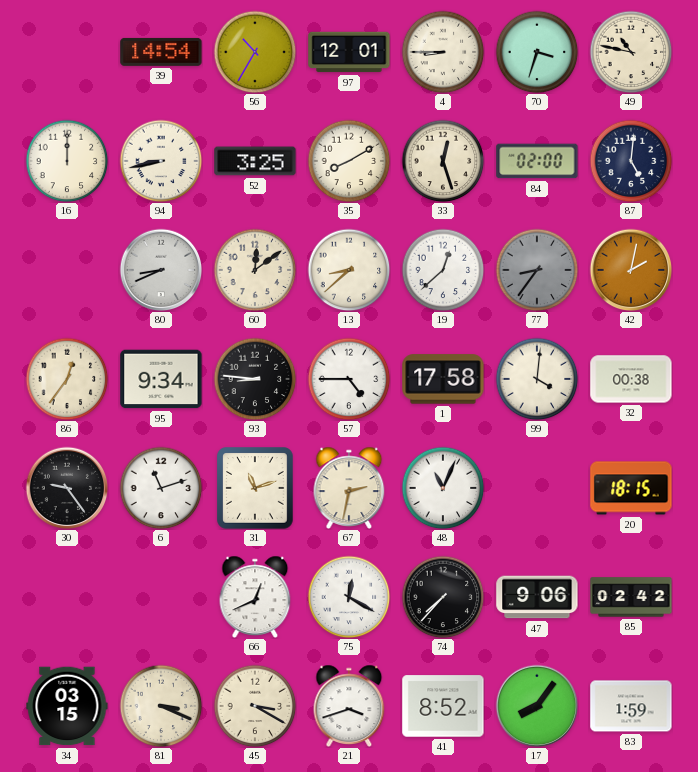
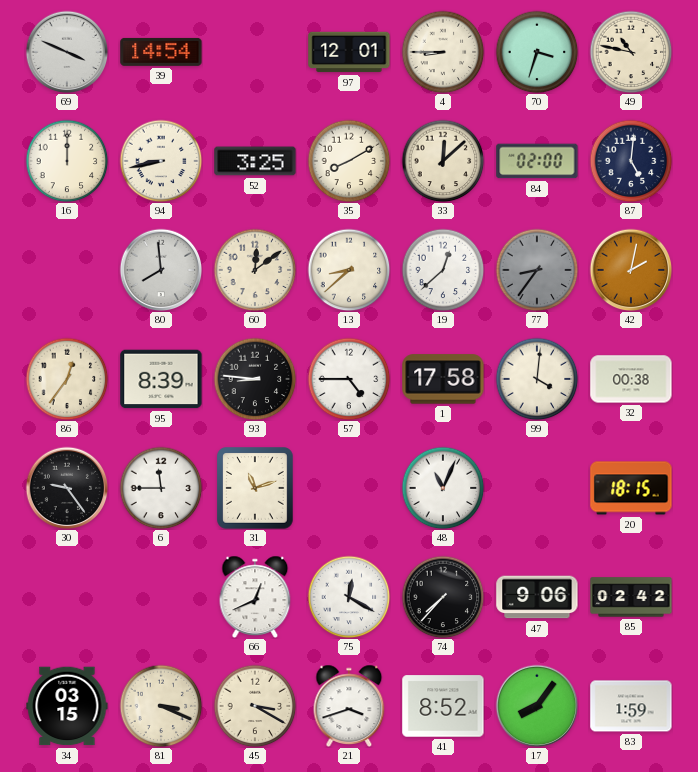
69: none -> 3:49
56: 10:35 -> none
33: 12:27 -> 12:08
80: 8:41 -> 7:59
95: 9:34 -> 8:39
6: 11:12 -> 11:45
67: 2:32 -> none
